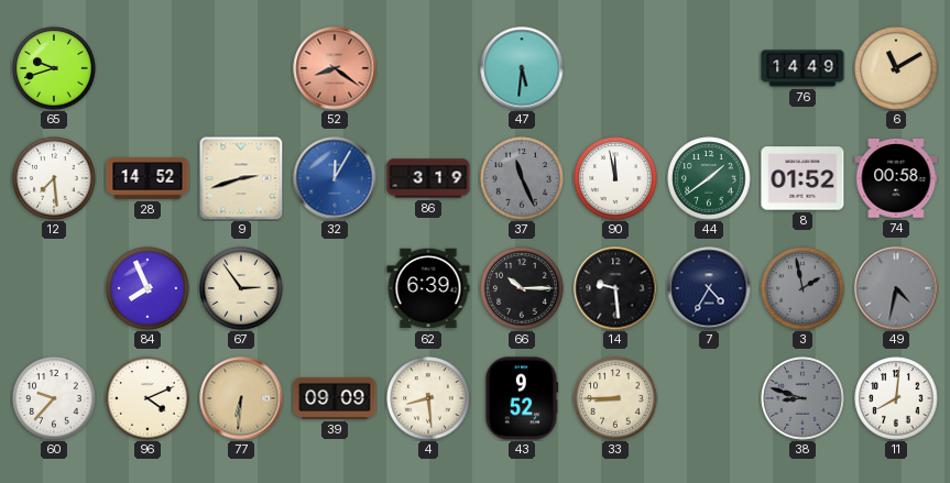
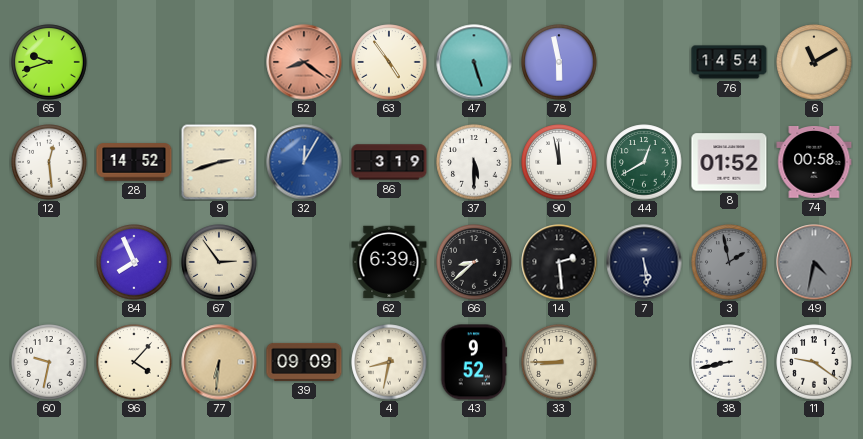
63: none -> 4:54
47: 5:31 -> 5:27
78: none -> 5:58
76: 14:49 -> 14:54
12: 7:29 -> 12:29
37: 11:26 -> 5:30
37 dial: grey -> white
44: 1:39 -> 12:40
66: 10:15 -> 8:38
14: 9:29 -> 2:29
7: 4:35 -> 5:29
60: 9:37 -> 9:32
96: 4:11 -> 4:07
4: 8:29 -> 8:32
38: 8:48 -> 8:43
38 dial: grey -> white
11: 8:01 -> 9:21
